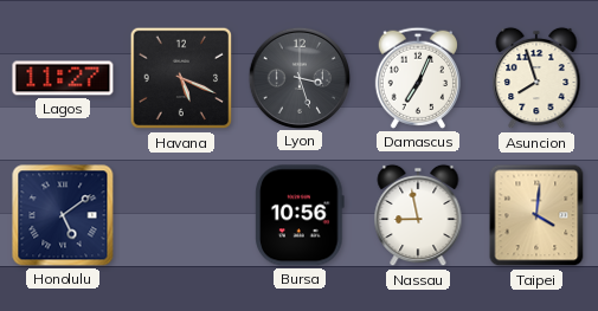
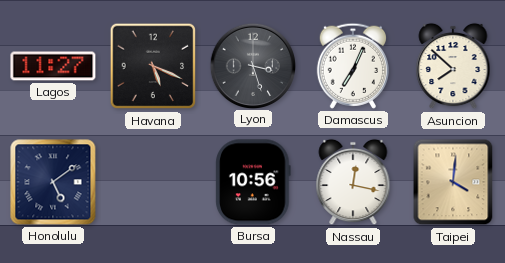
Asuncion: 7:57 -> 7:52
Nassau: 8:58 -> 12:17
